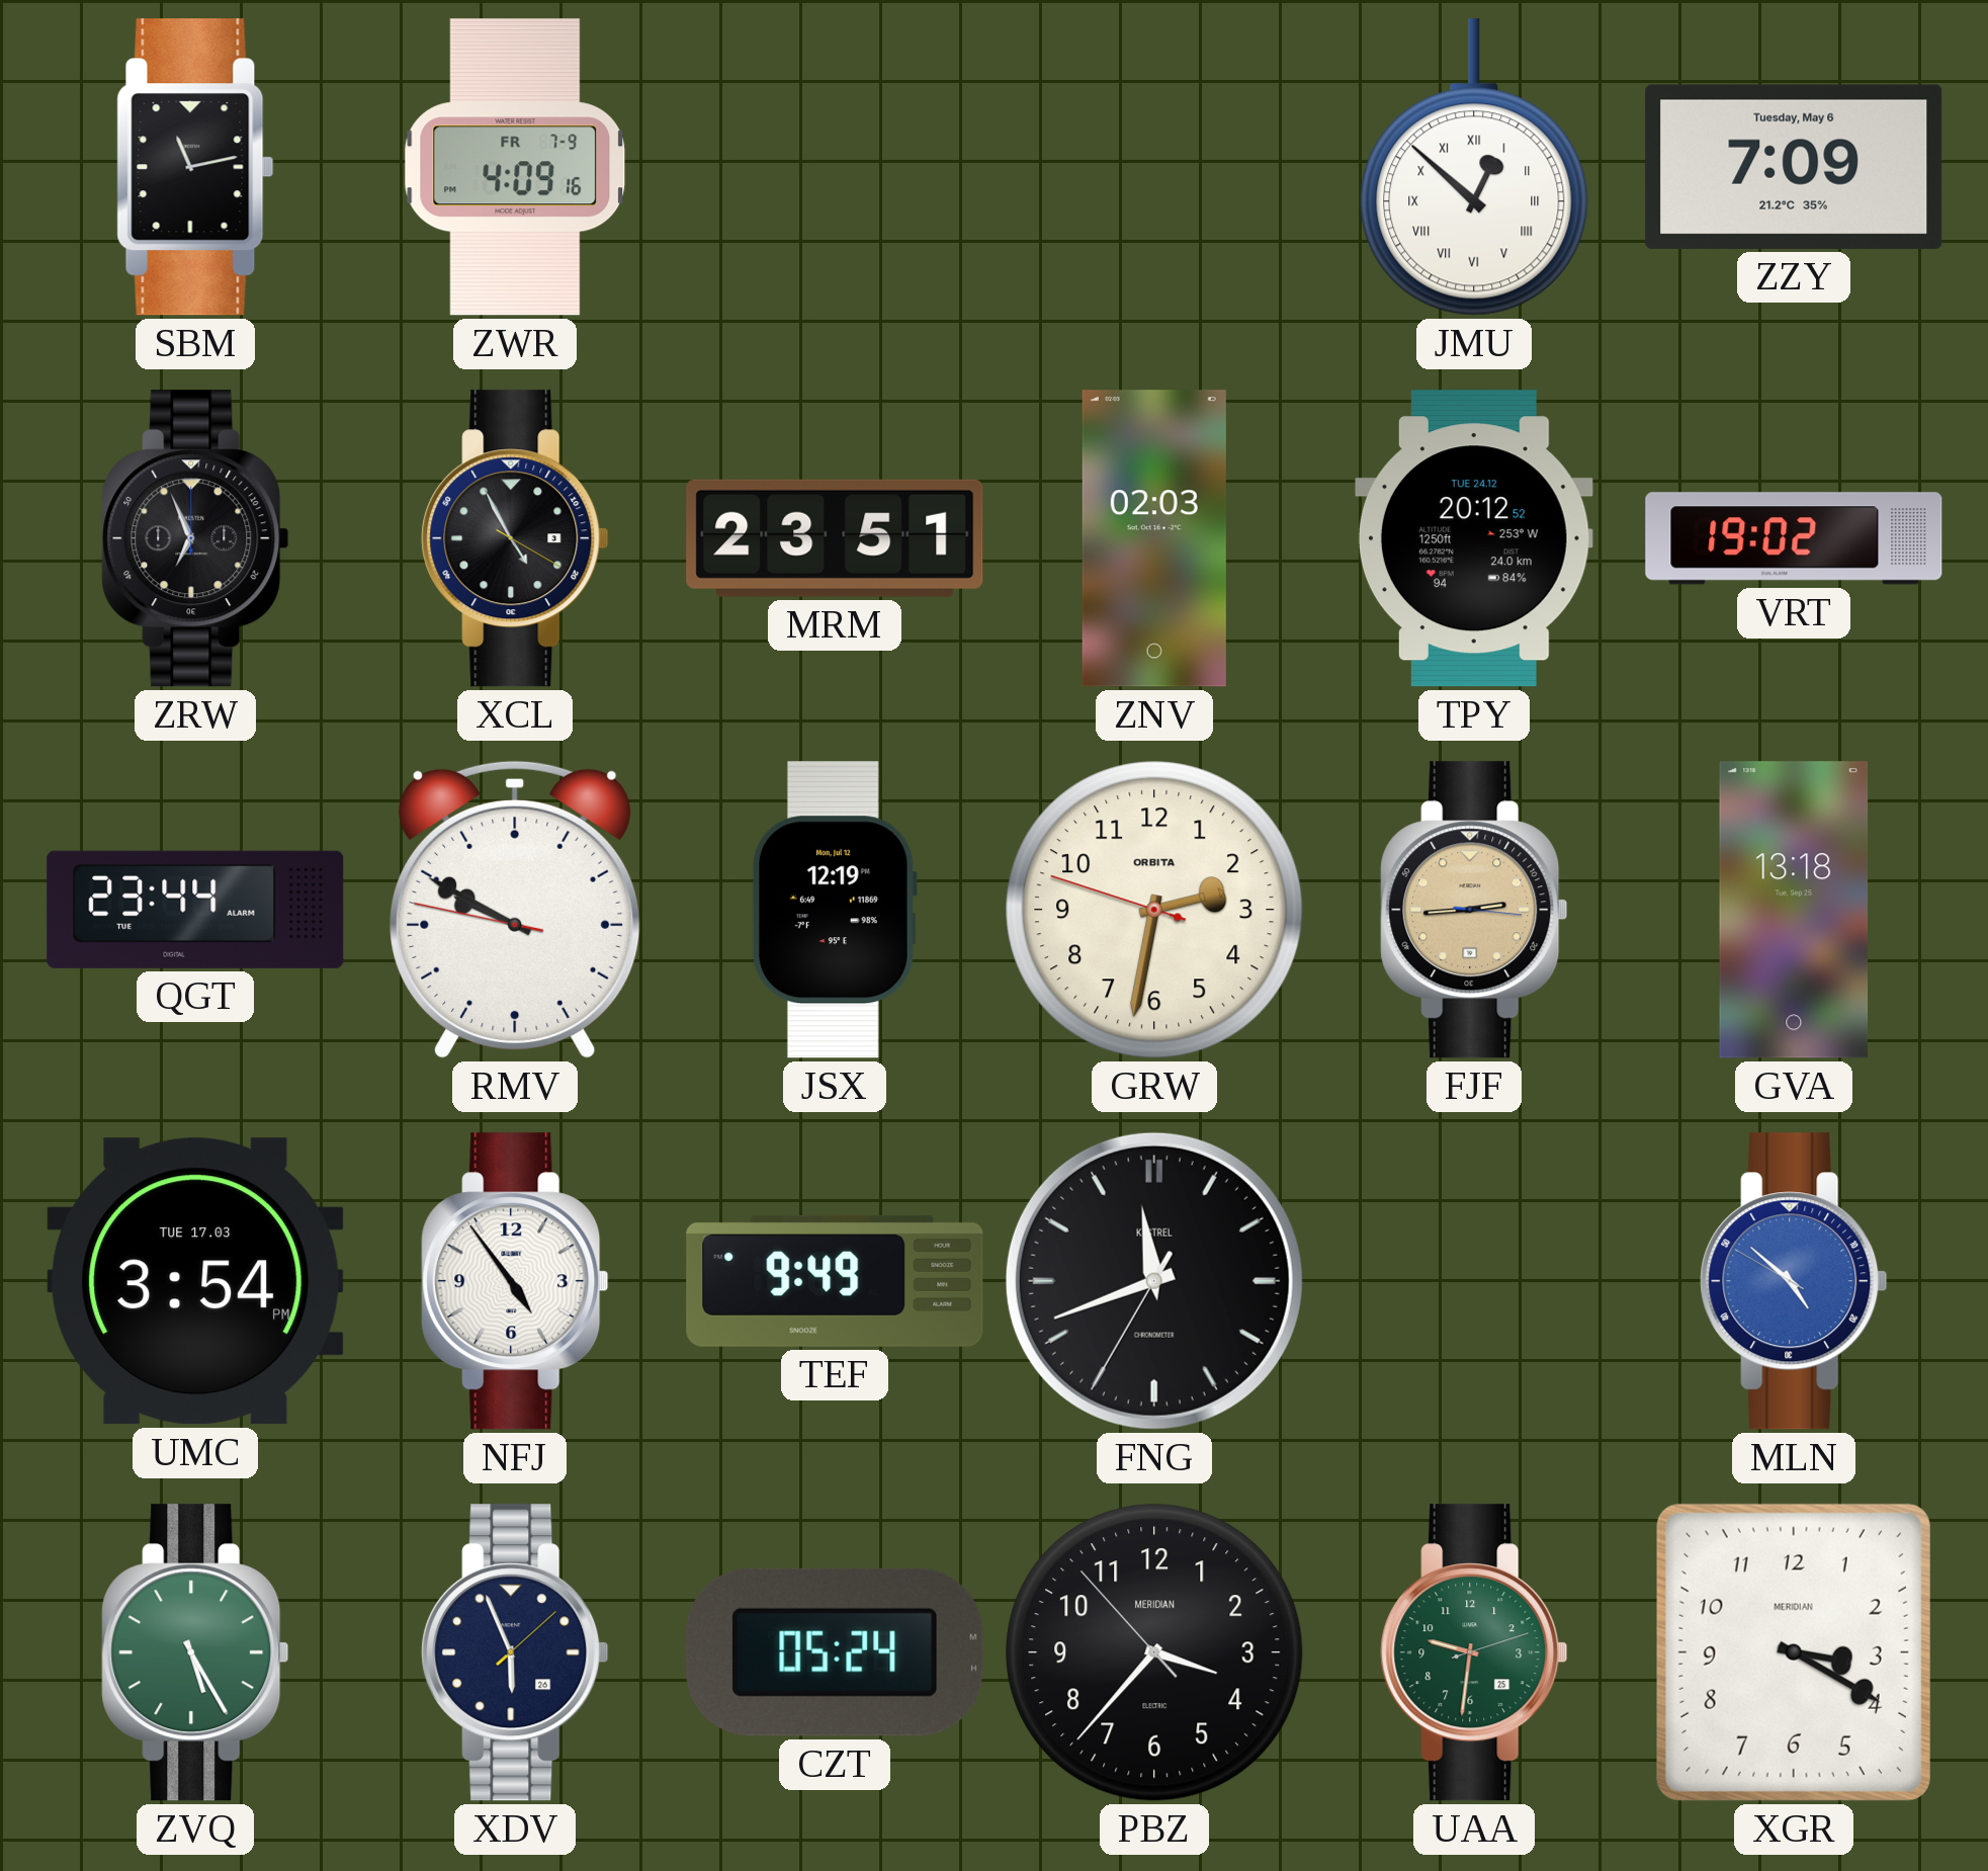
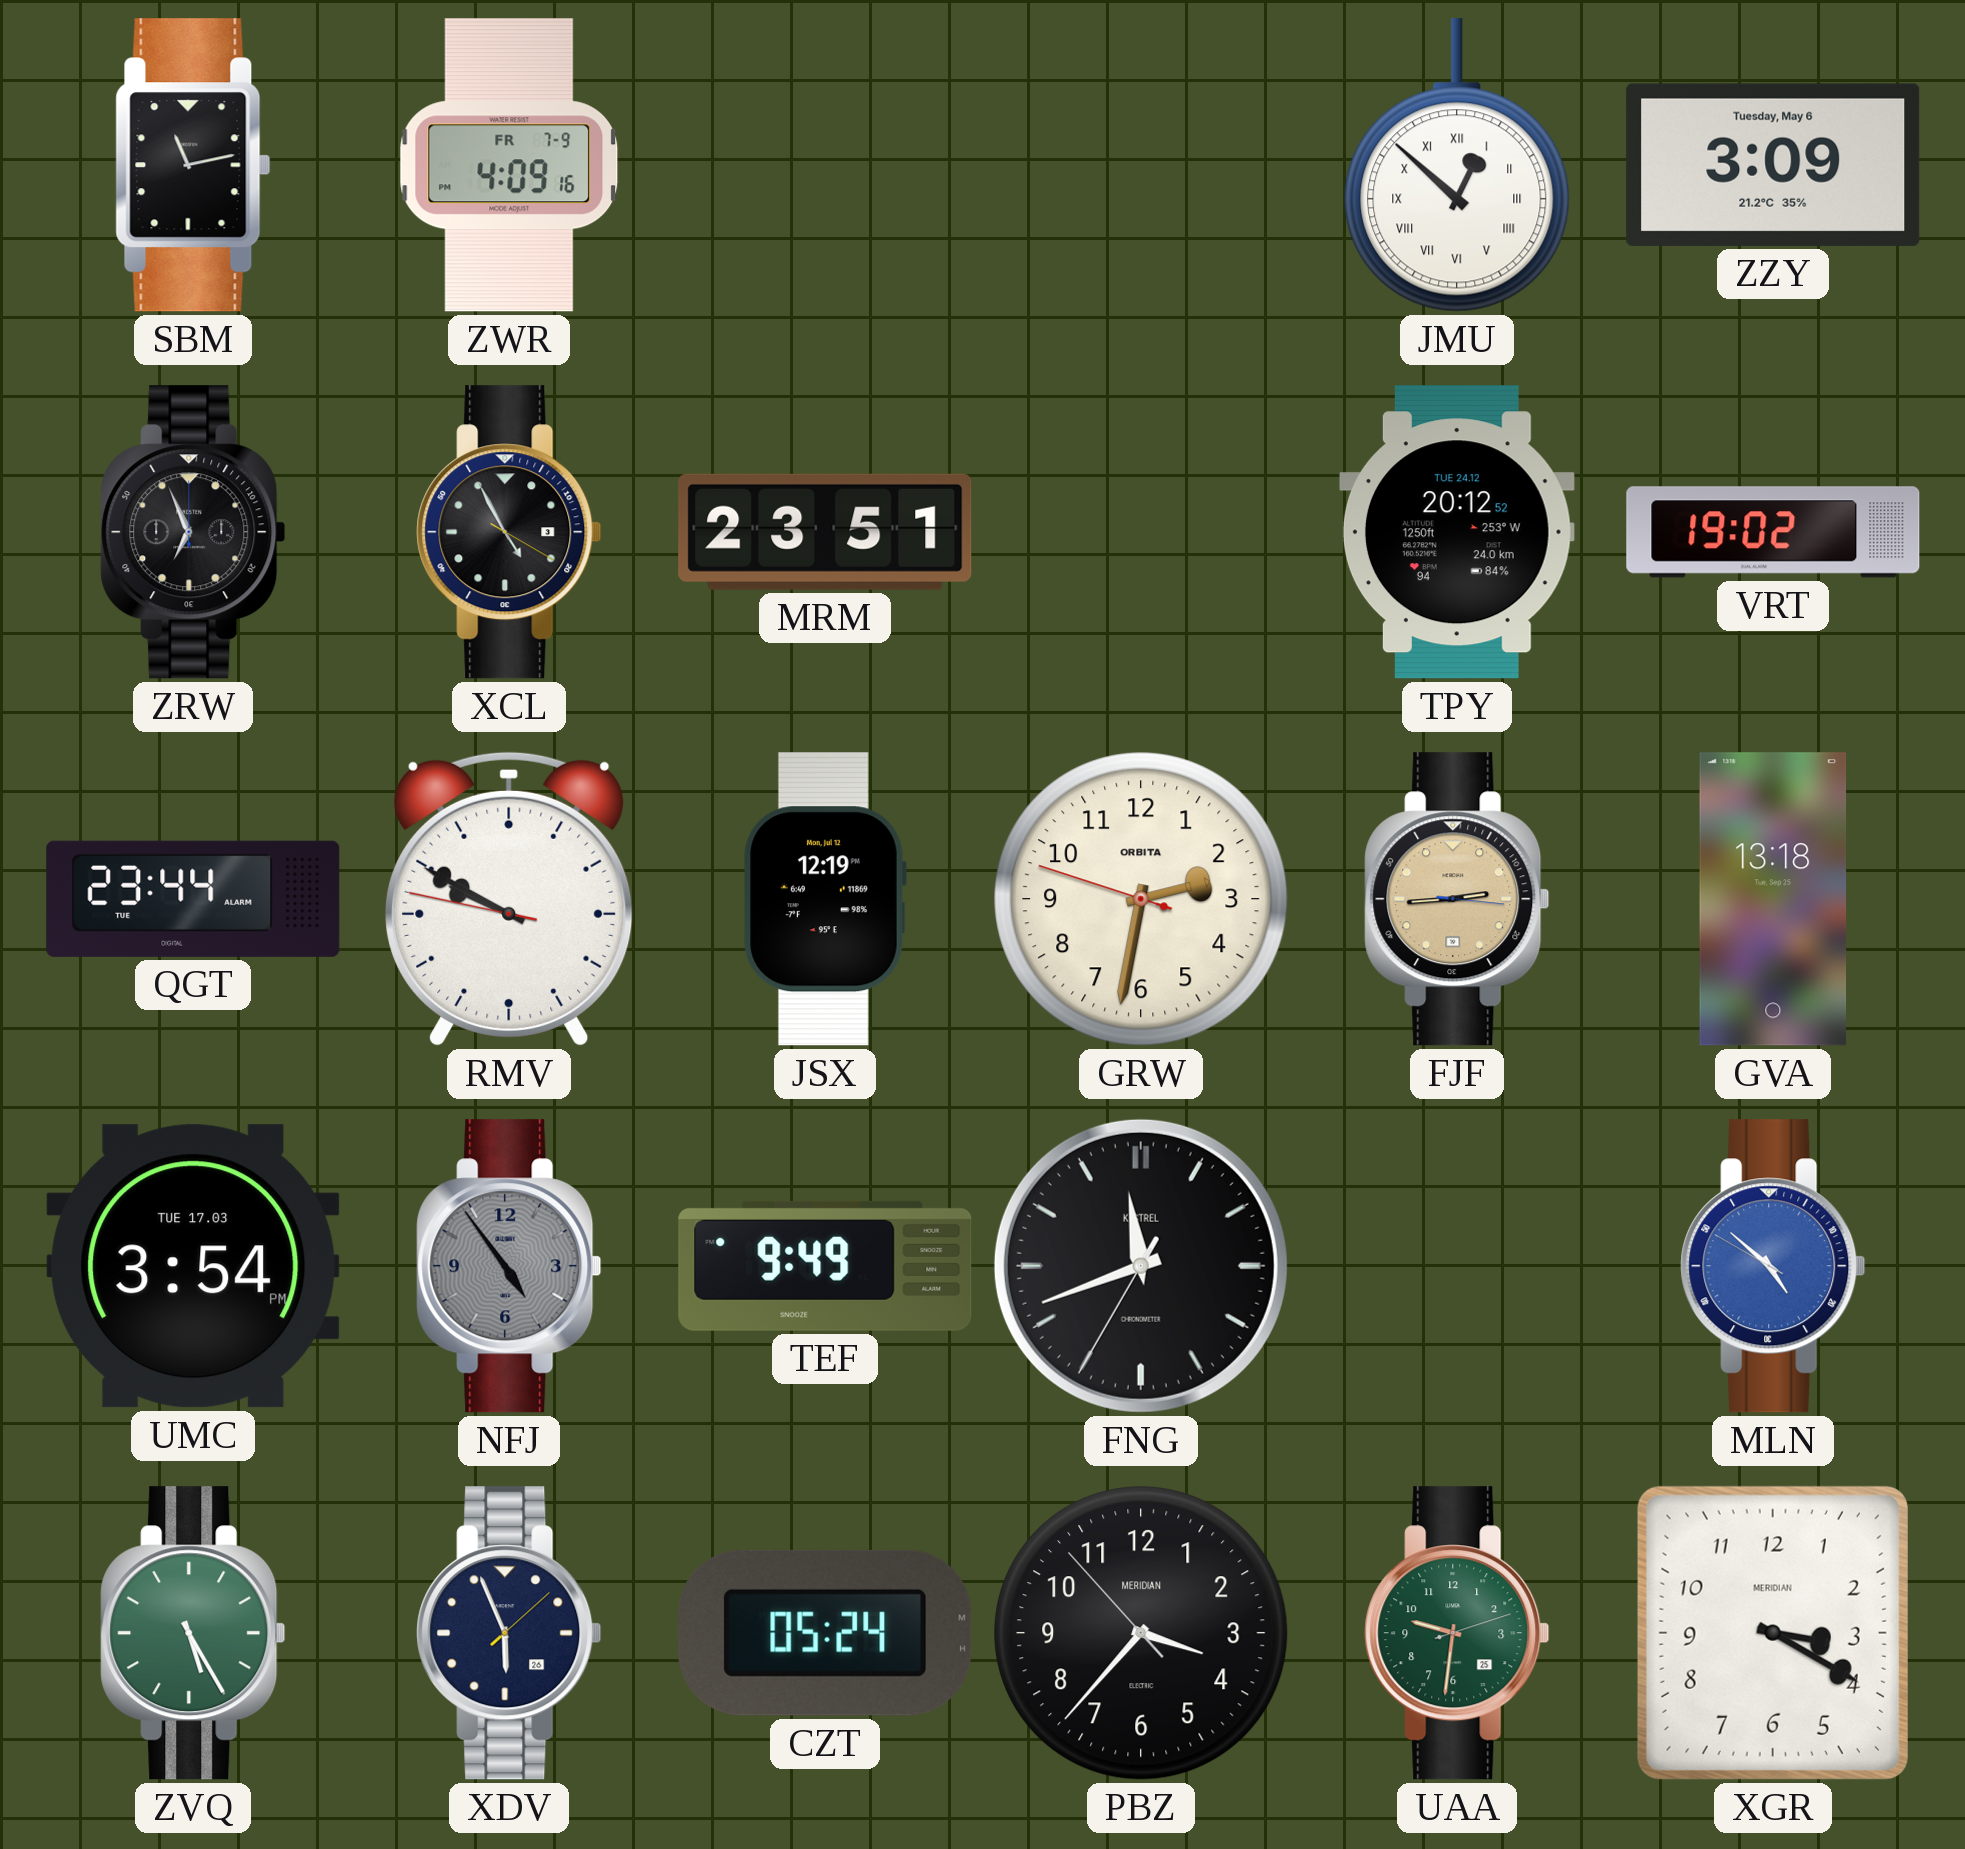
ZZY: 7:09 -> 3:09
ZNV: 02:03 -> none
NFJ dial: white -> grey
